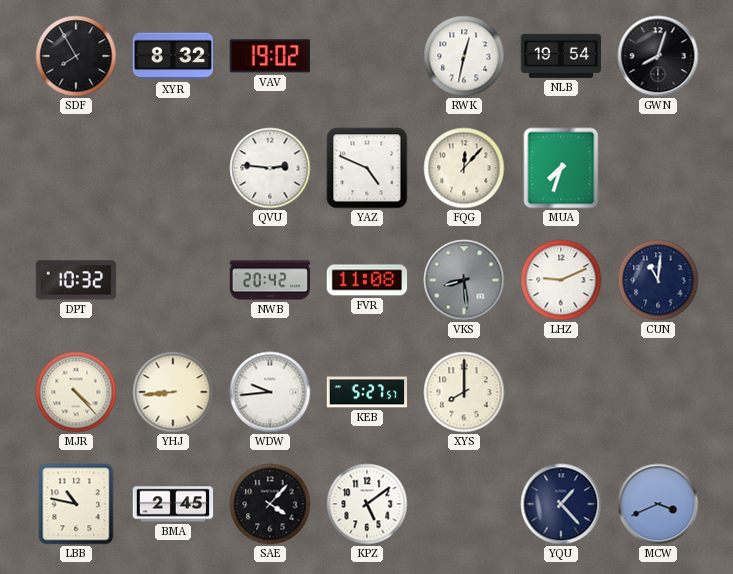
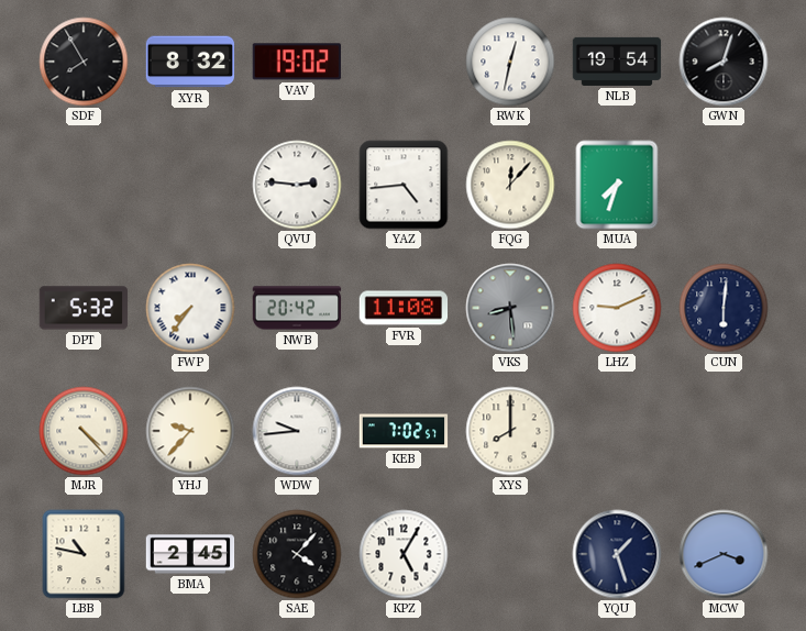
YAZ: 4:49 -> 4:44
DPT: 10:32 -> 5:32
FWP: none -> 7:36
CUN: 11:01 -> 6:01
YHJ: 8:44 -> 9:37
KEB: 5:27 -> 7:02
KPZ: 5:09 -> 5:05
YQU: 1:23 -> 1:27
